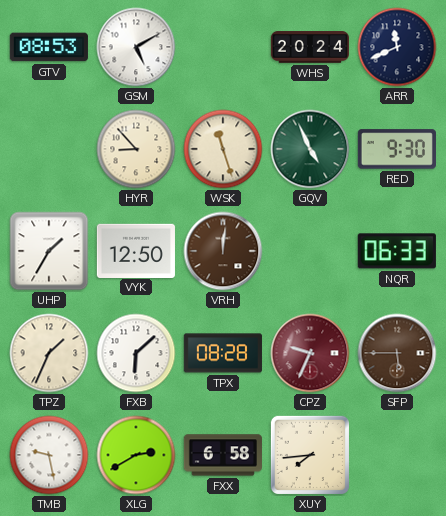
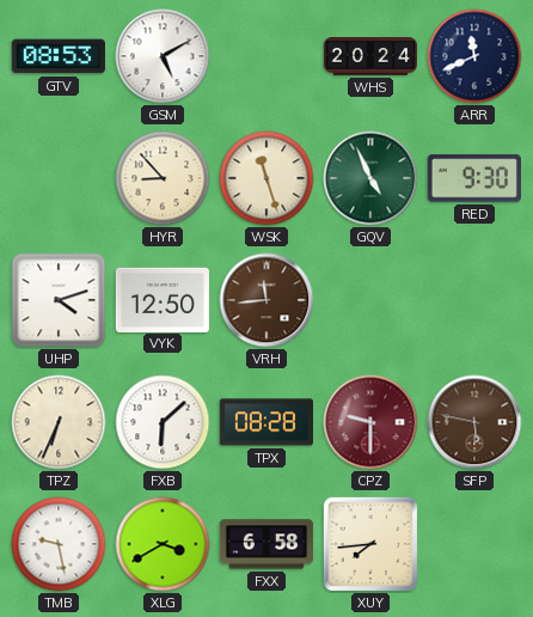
UHP: 1:35 -> 4:12
VRH: 12:01 -> 11:44
NQR: 06:33 -> none
TPZ: 1:34 -> 6:34
CPZ: 9:34 -> 9:30
SFP: 5:45 -> 5:47
XLG: 2:40 -> 3:40
